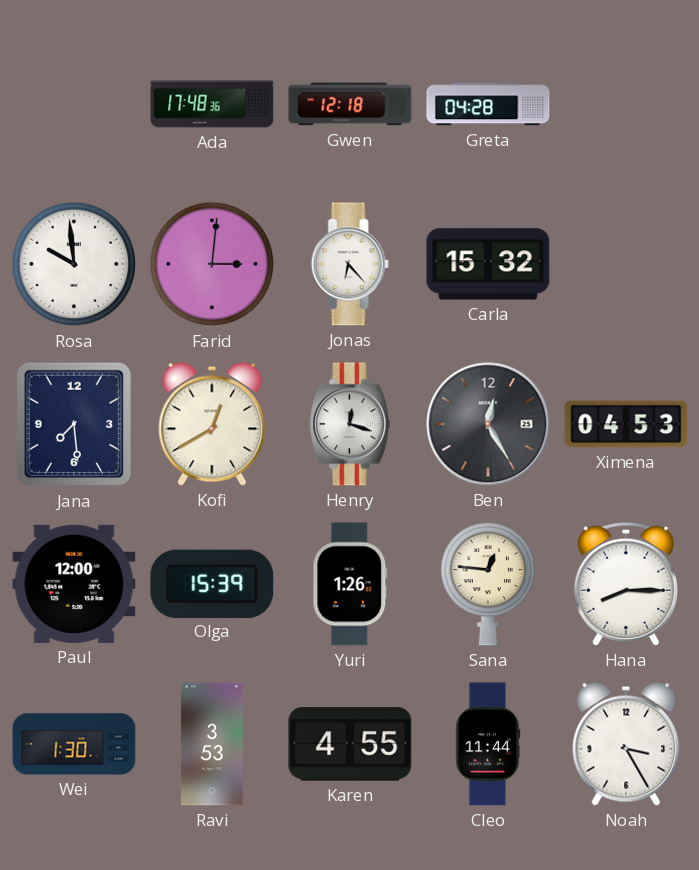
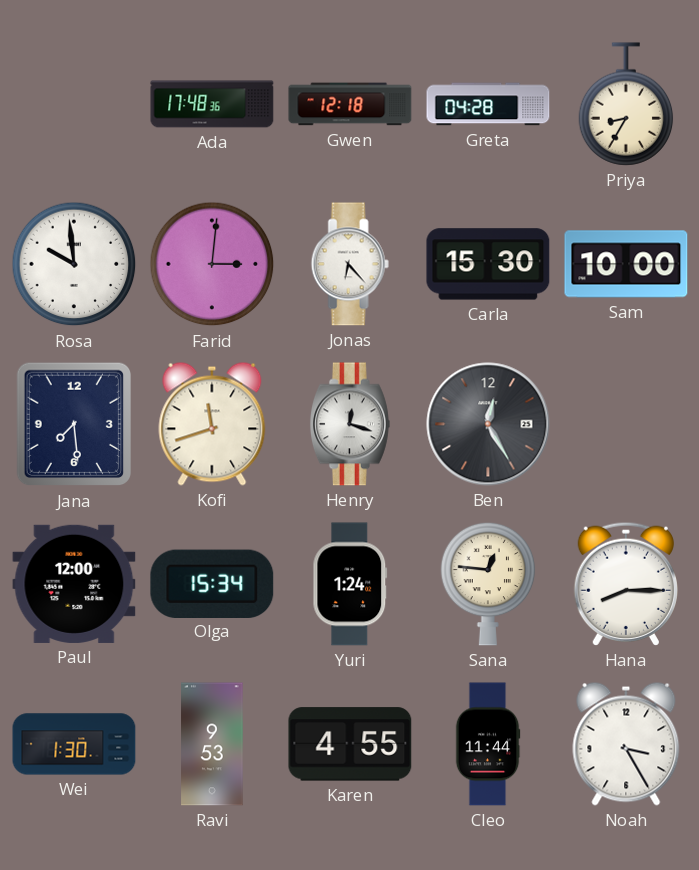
Priya: none -> 8:35
Carla: 15:32 -> 15:30
Sam: none -> 10:00
Kofi: 12:40 -> 11:42
Ximena: 04:53 -> none
Olga: 15:39 -> 15:34
Yuri: 1:26 -> 1:24
Ravi: 3:53 -> 9:53
